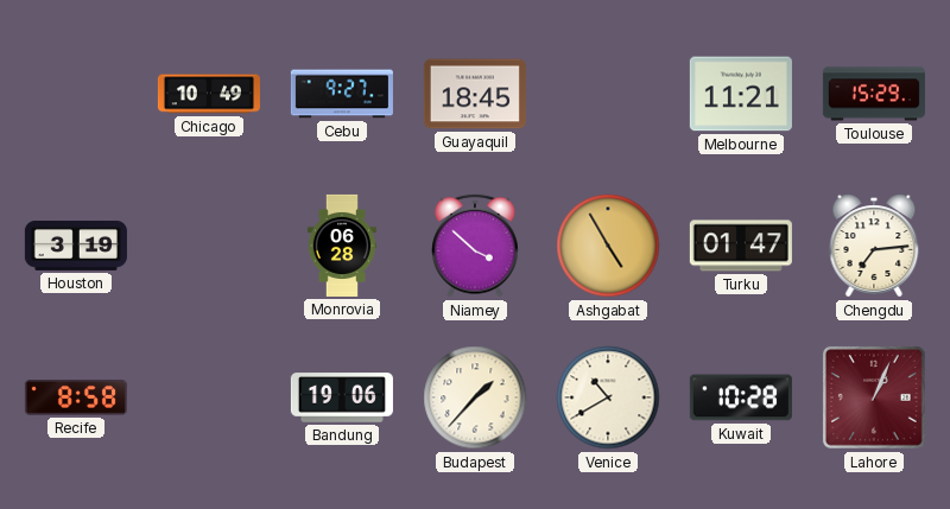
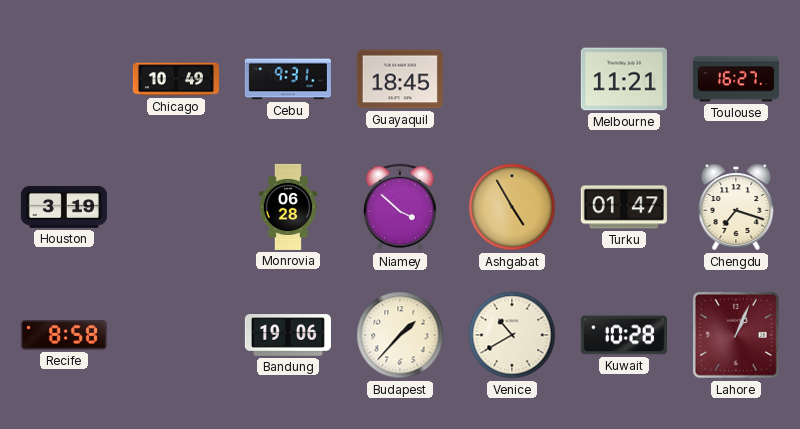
Cebu: 9:27 -> 9:31
Toulouse: 15:29 -> 16:27
Chengdu: 7:14 -> 7:18
